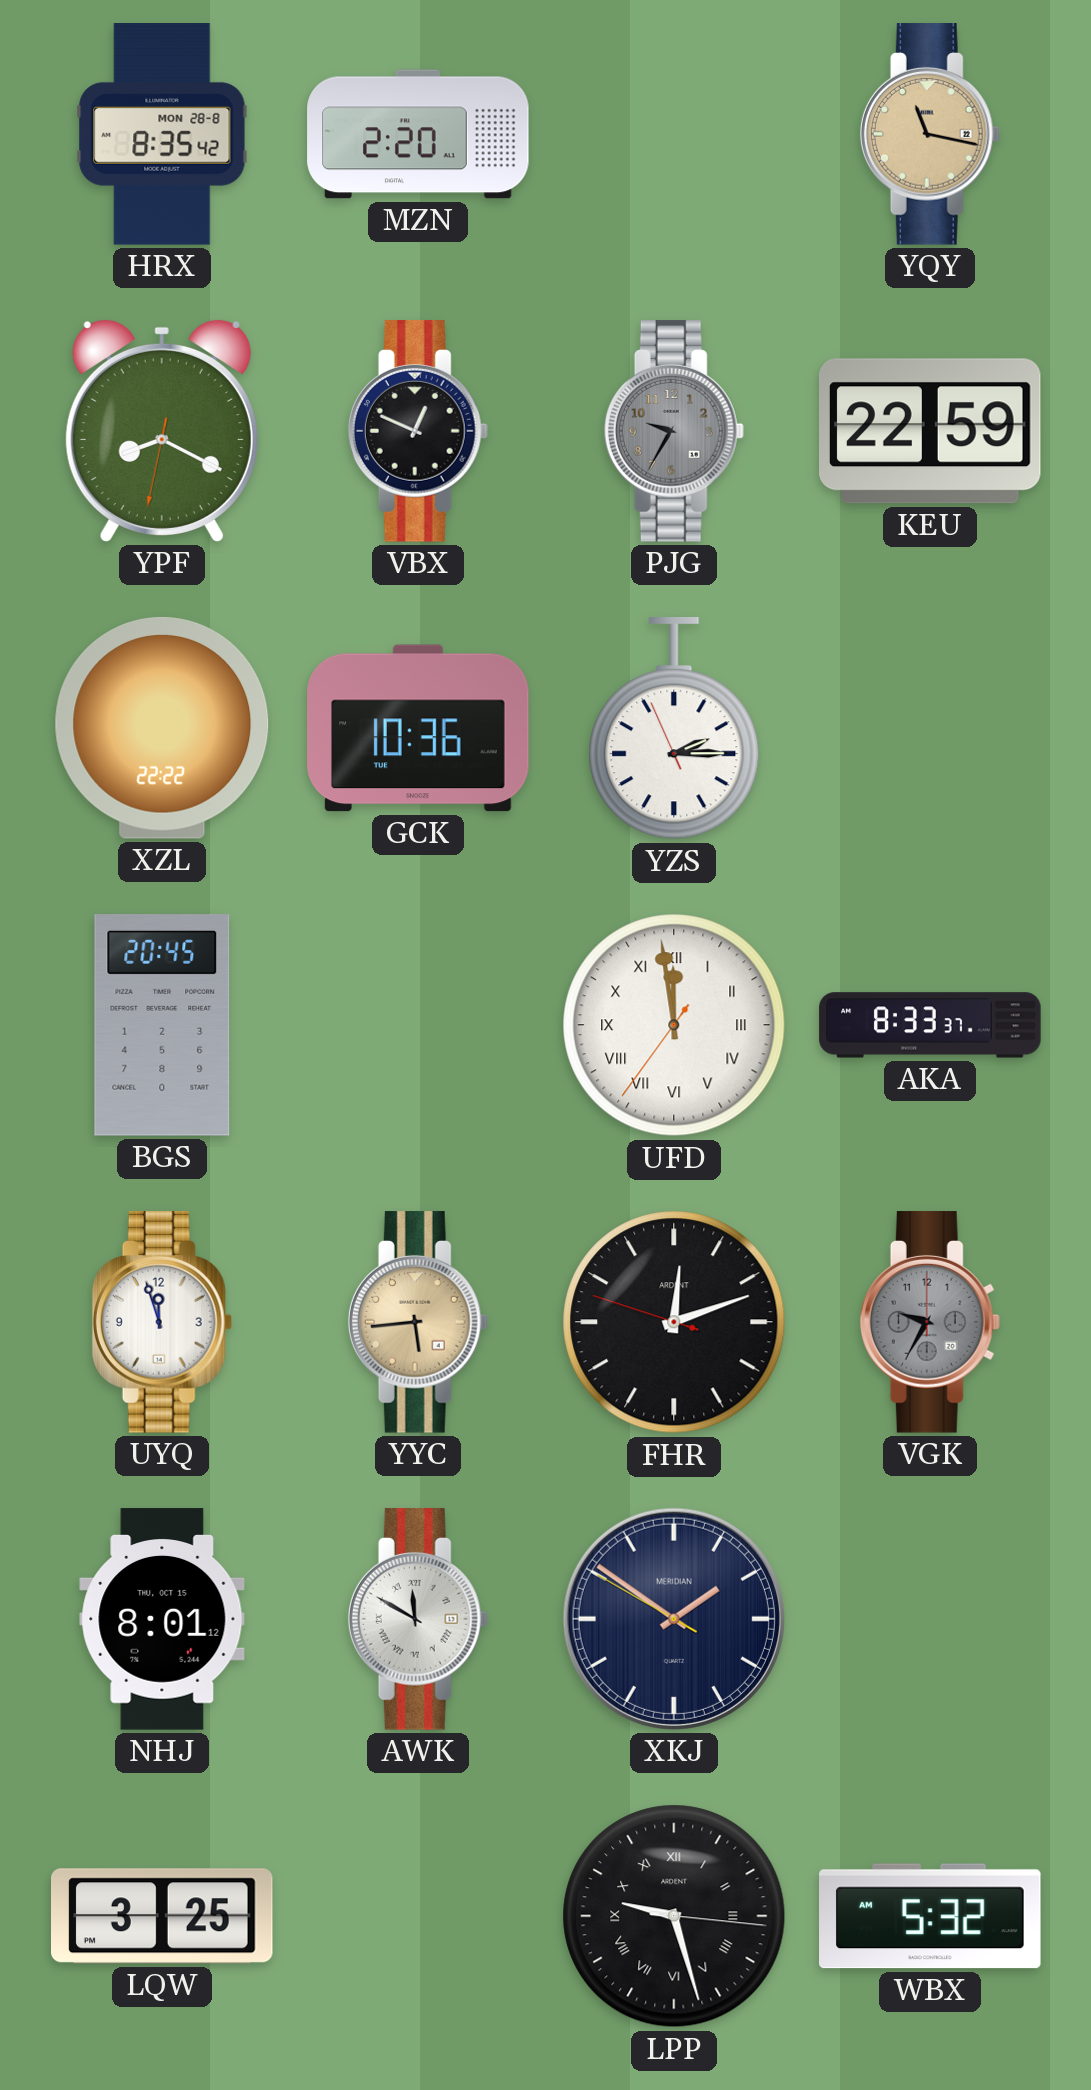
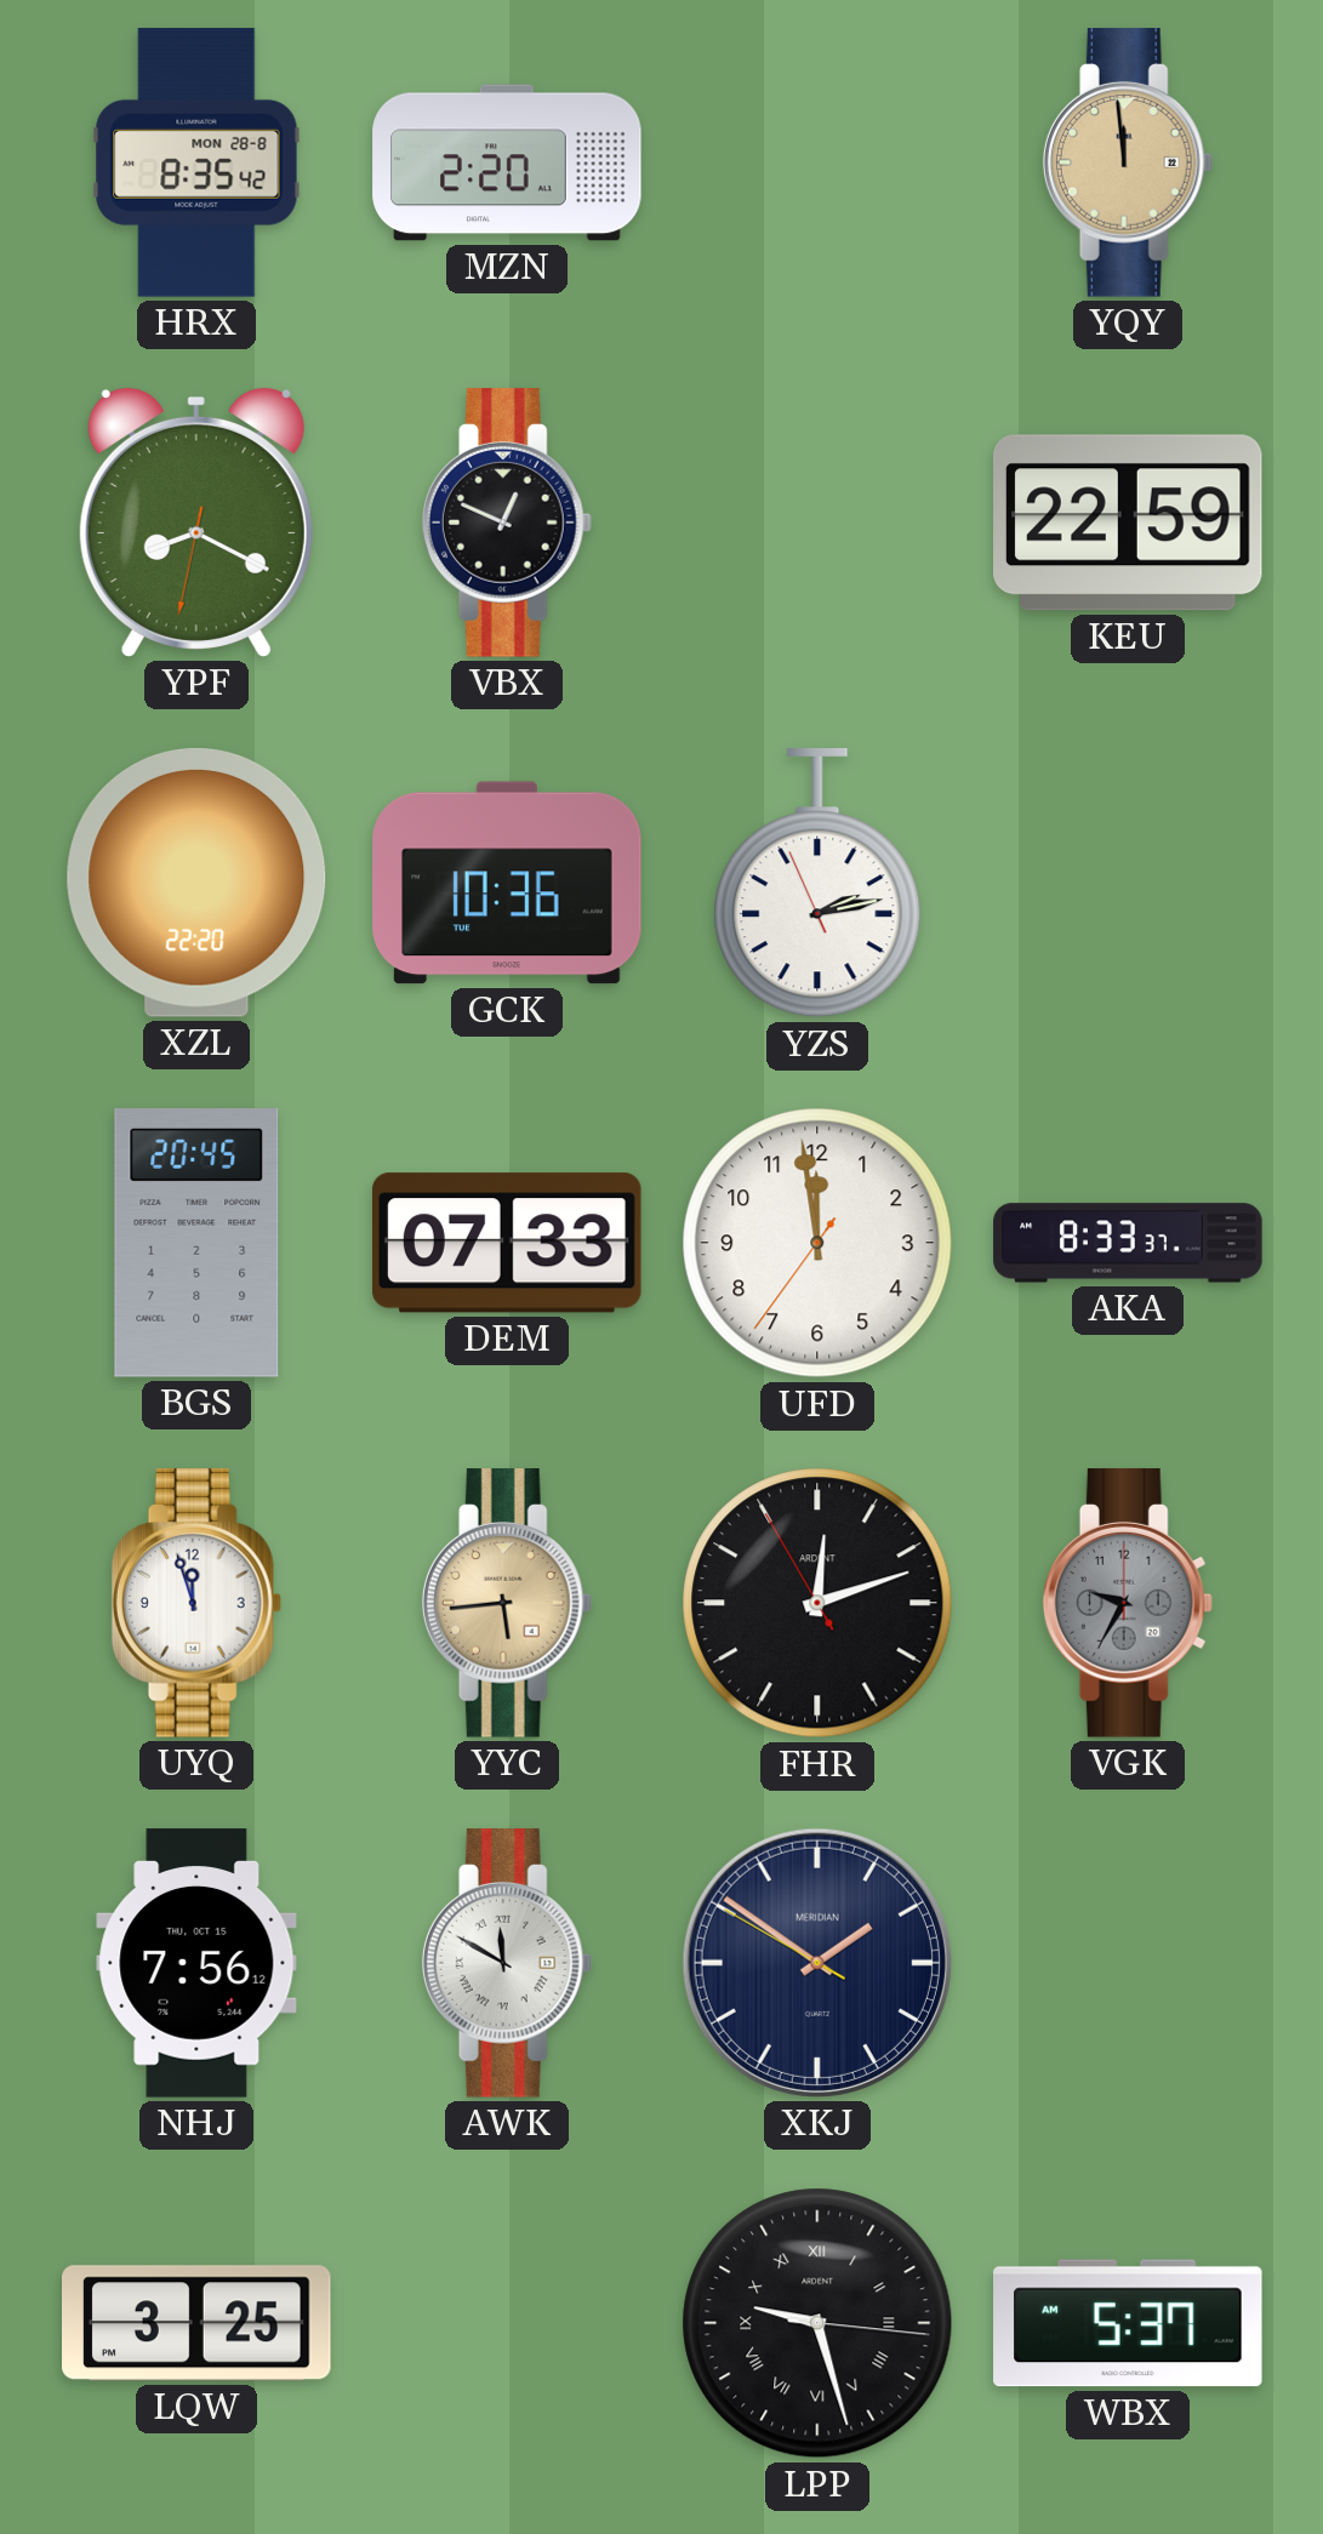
YQY: 11:17 -> 11:59
PJG: 9:35 -> none
XZL: 22:22 -> 22:20
YZS: 2:14 -> 2:12
DEM: none -> 07:33
UFD numerals: Roman -> Arabic
FHR: 12:11:48 -> 12:11:55
NHJ: 8:01 -> 7:56
WBX: 5:32 -> 5:37
